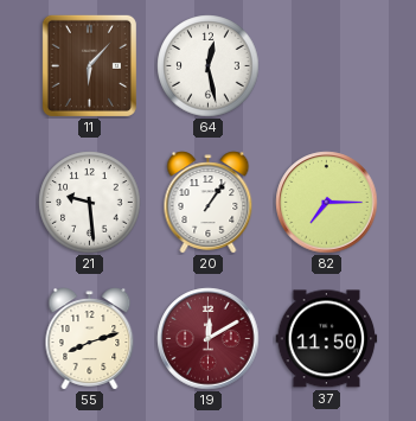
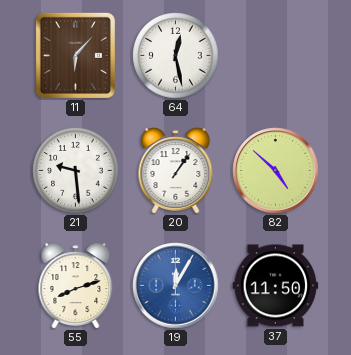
82: 7:15 -> 4:52
19: 12:10 -> 12:05
19 dial: burgundy -> blue
